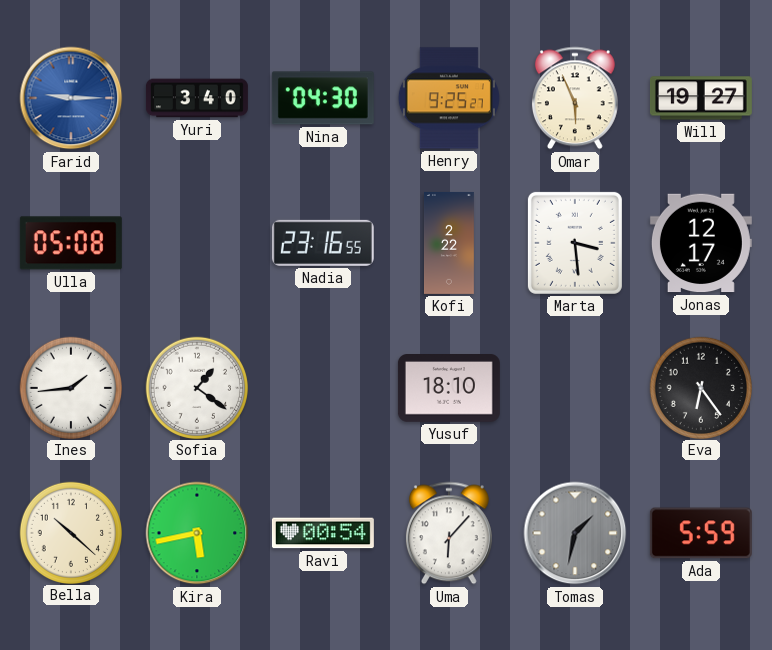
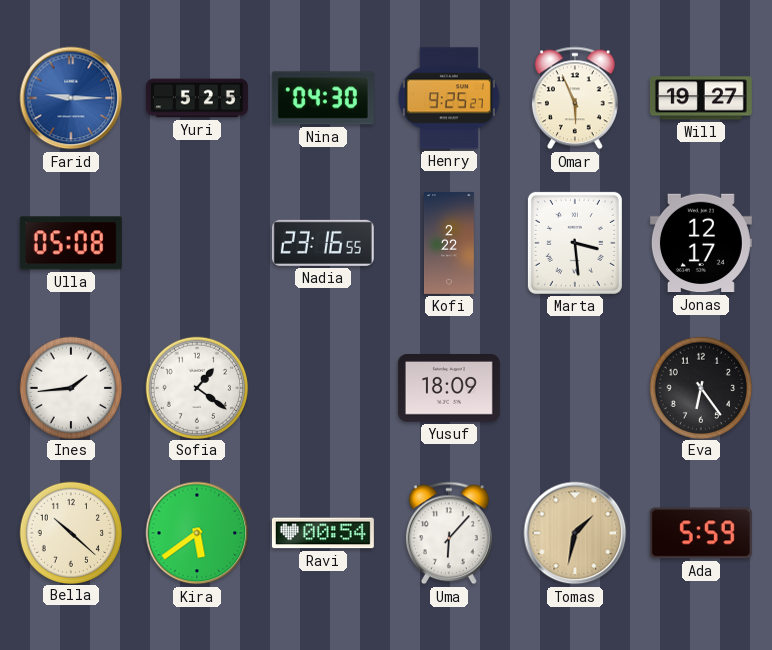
Yuri: 3:40 -> 5:25
Yusuf: 18:10 -> 18:09
Kira: 5:43 -> 5:39
Tomas dial: grey -> champagne
